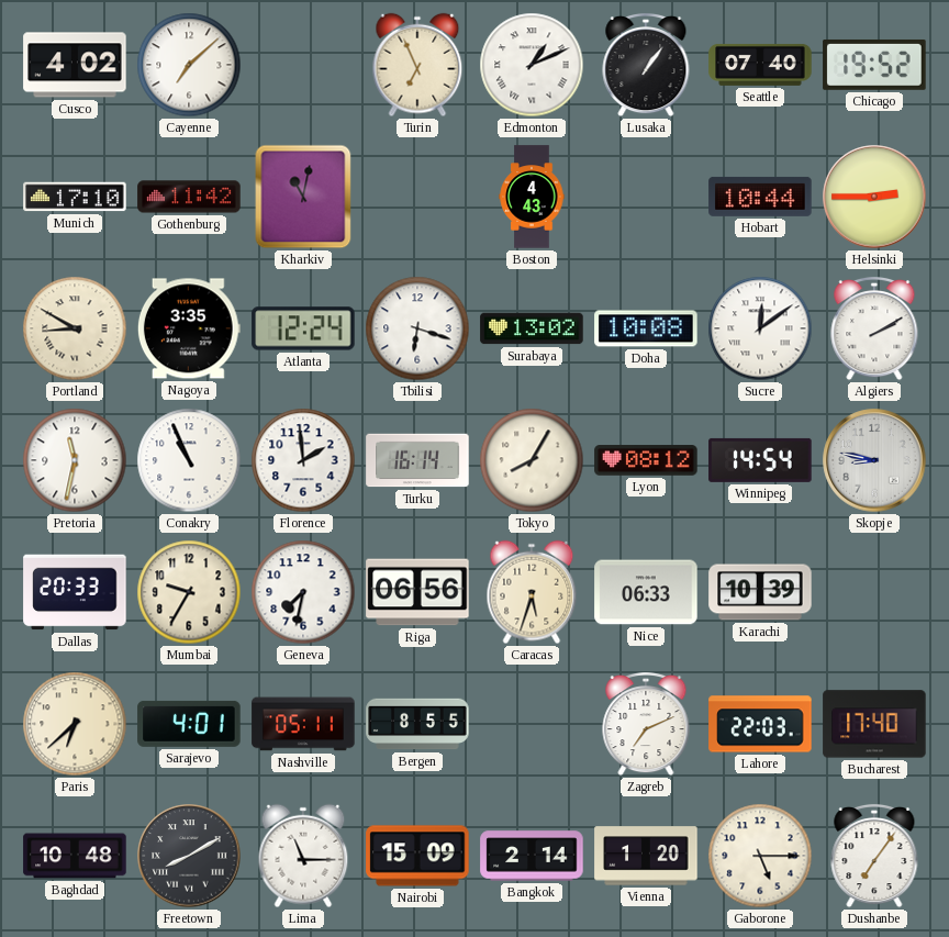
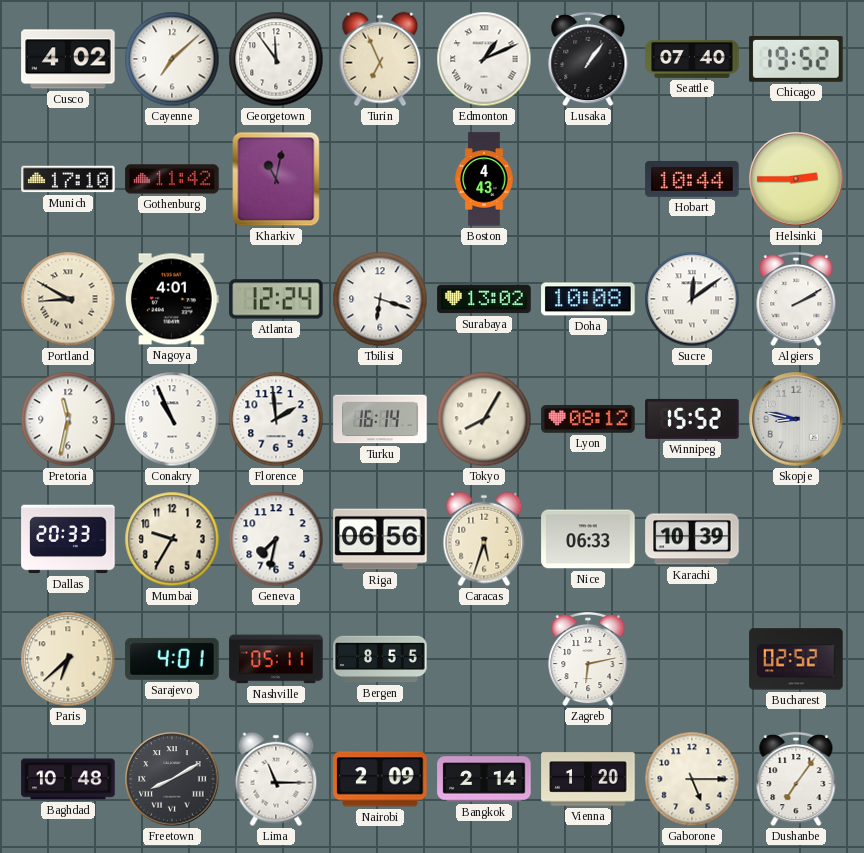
Georgetown: none -> 11:54
Nagoya: 3:35 -> 4:01
Winnipeg: 14:54 -> 15:52
Zagreb: 7:11 -> 6:13
Lahore: 22:03 -> none
Bucharest: 17:40 -> 02:52
Nairobi: 15:09 -> 2:09
